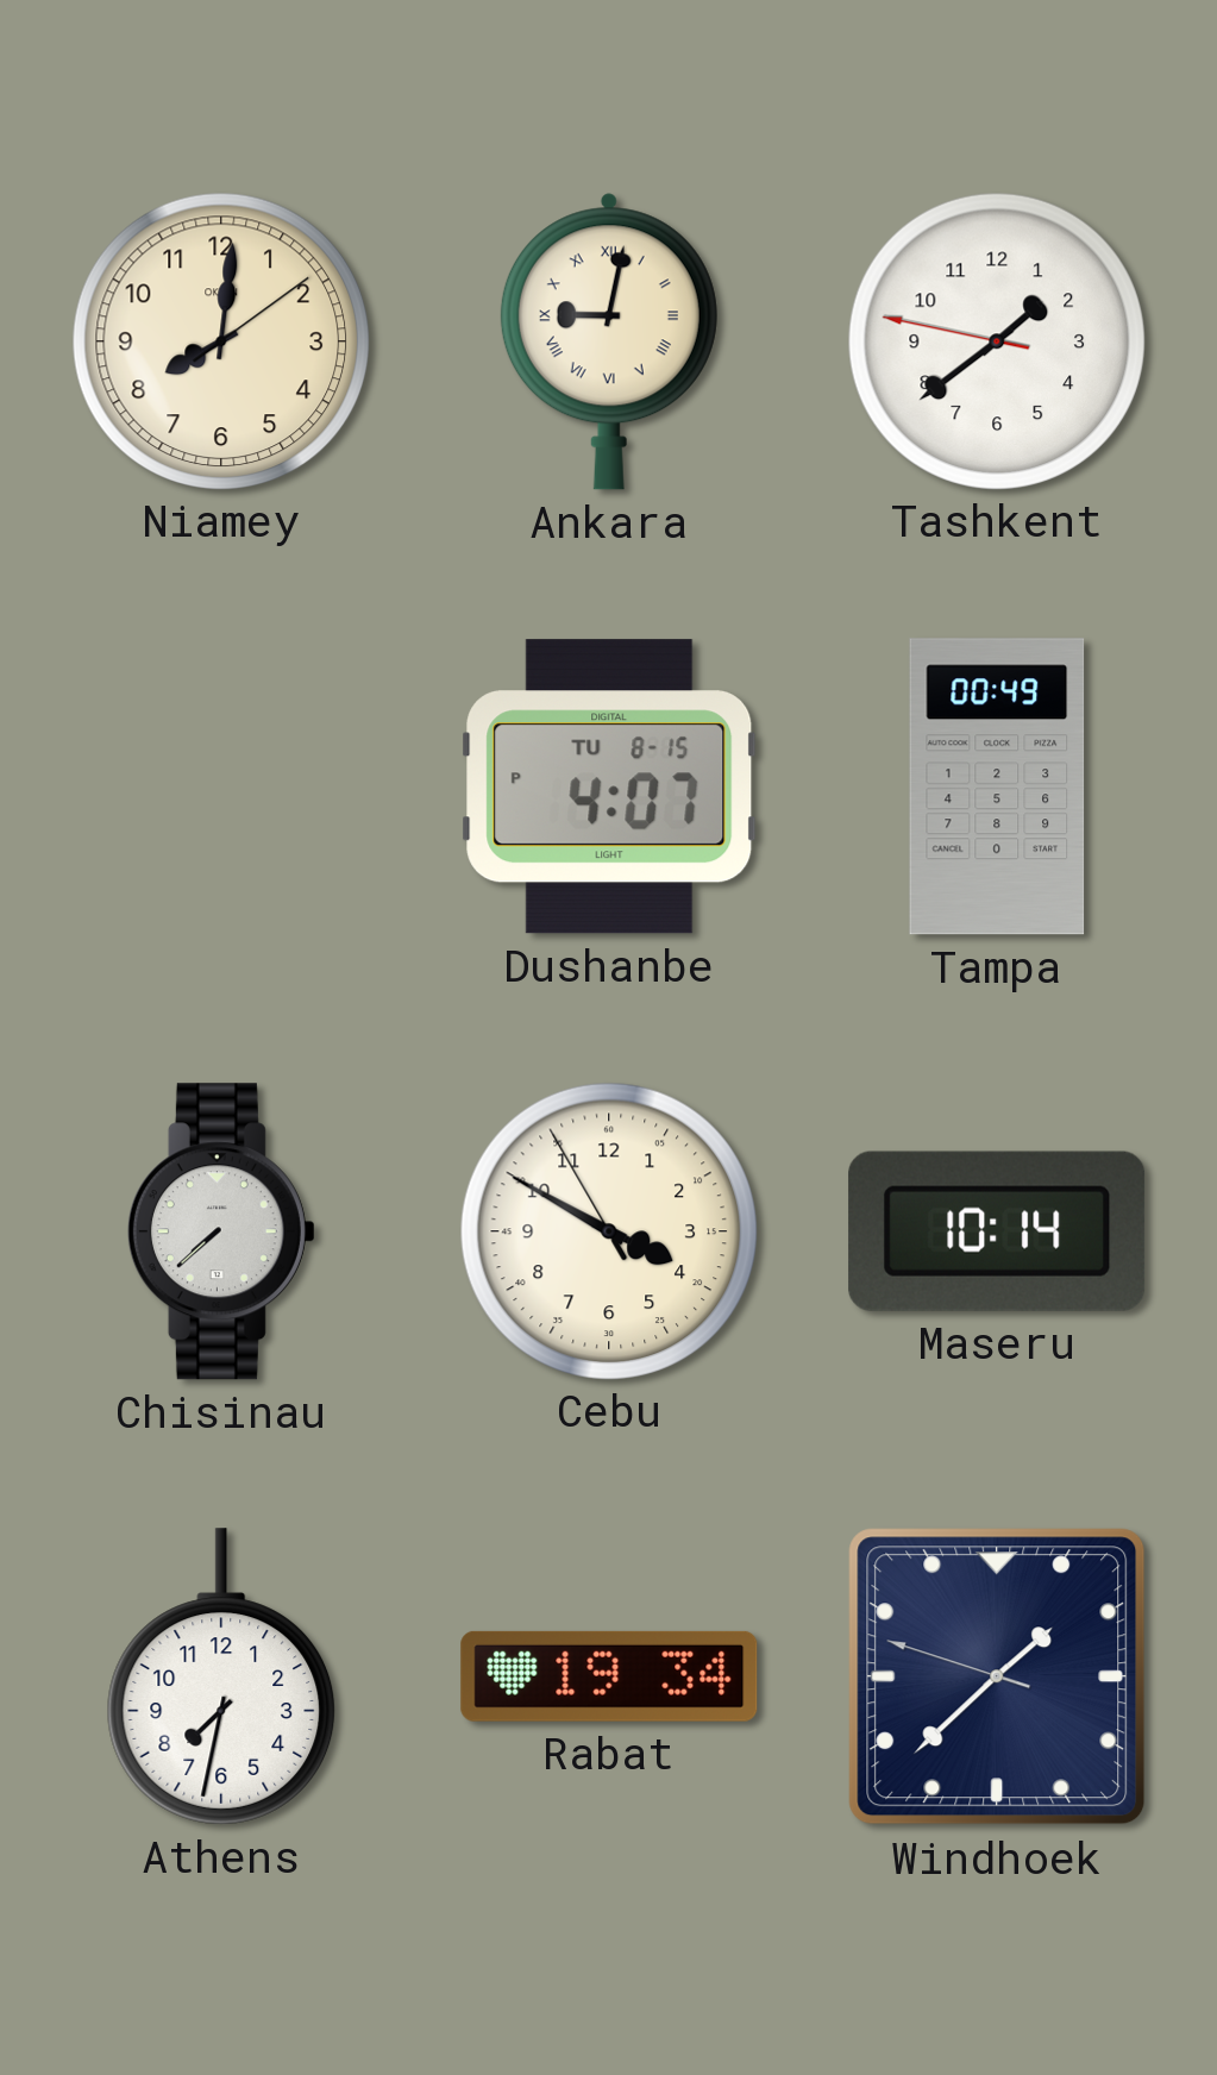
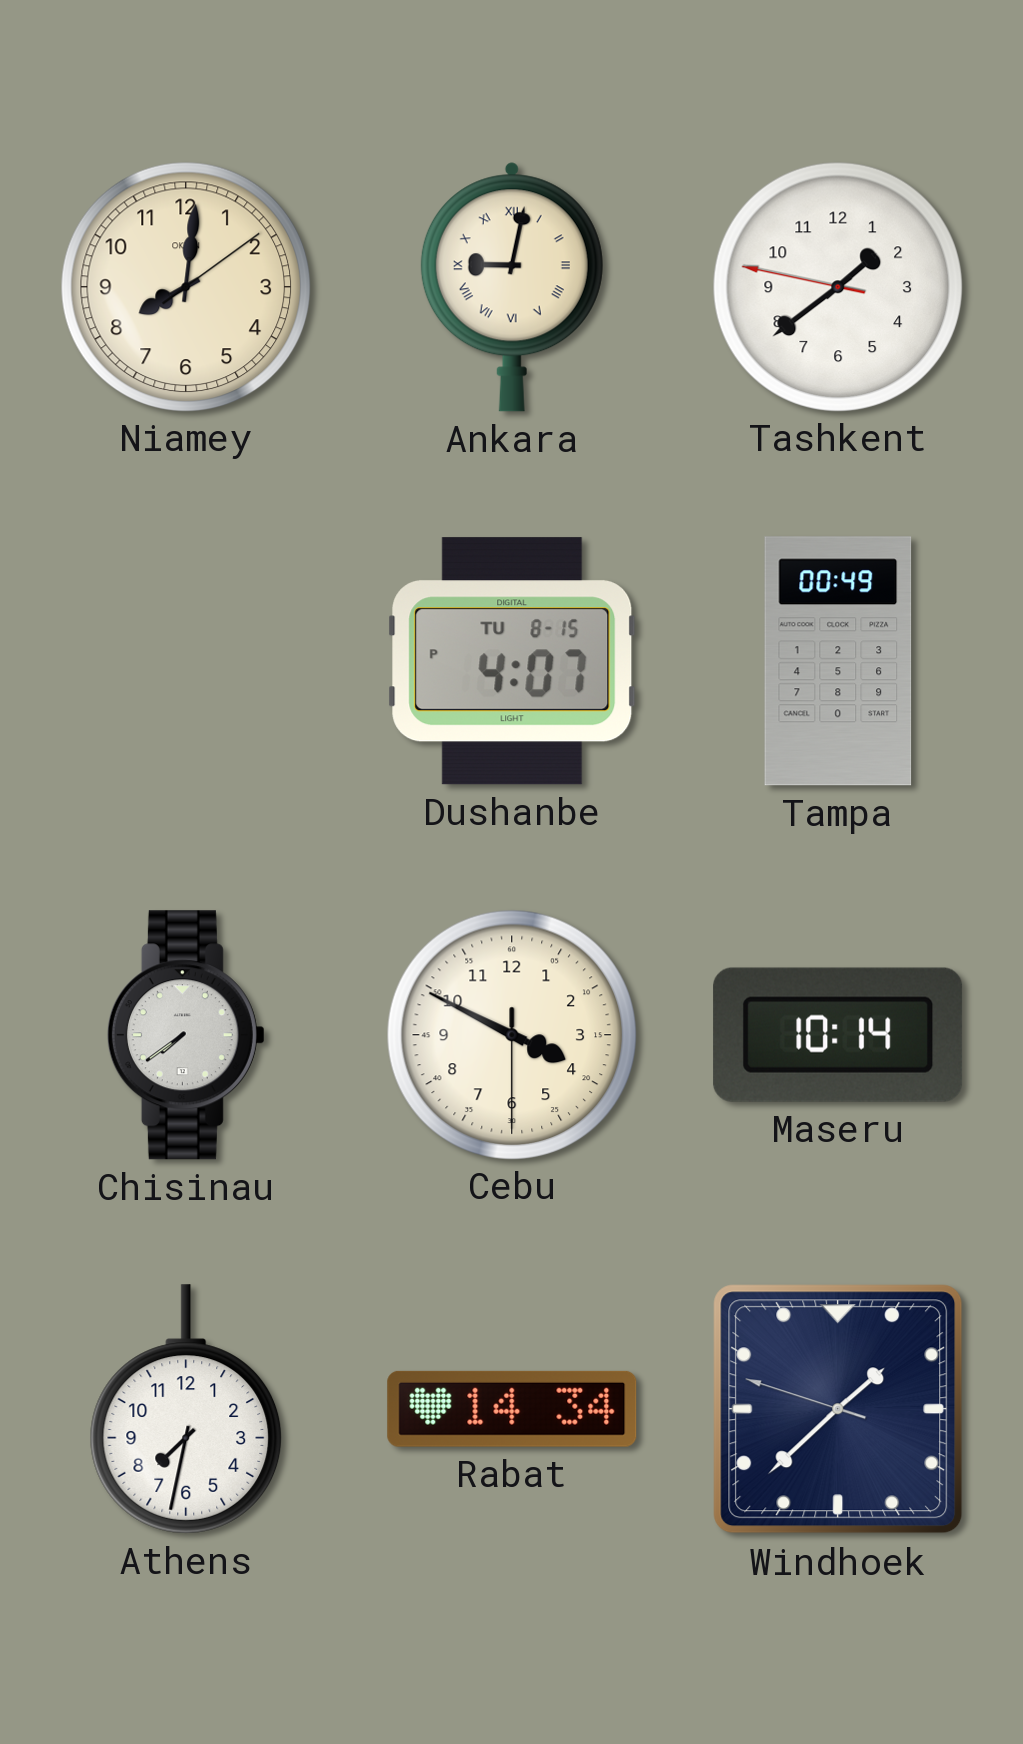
Chisinau: 7:38 -> 7:39
Cebu: 3:49:55 -> 3:49:30
Rabat: 19:34 -> 14:34
